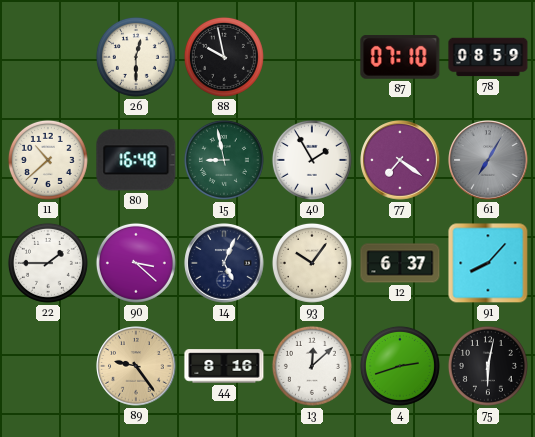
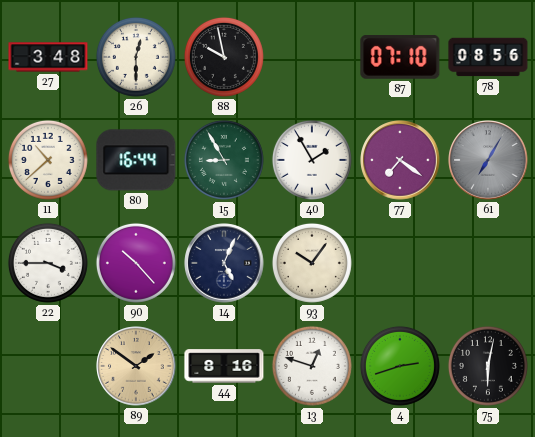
27: none -> 3:48
78: 08:59 -> 08:56
80: 16:48 -> 16:44
15: 8:58 -> 8:55
22: 1:45 -> 3:45
90: 3:22 -> 10:23
12: 6:37 -> none
91: 8:07 -> none
89: 9:24 -> 1:51
13: 12:08 -> 12:48
